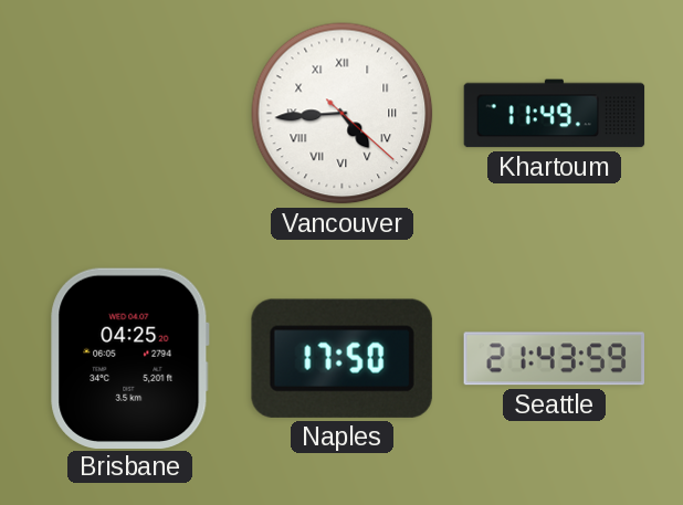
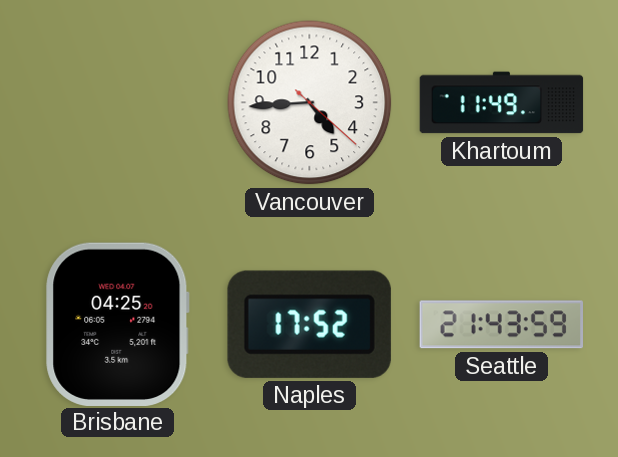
Vancouver numerals: Roman -> Arabic
Naples: 17:50 -> 17:52
